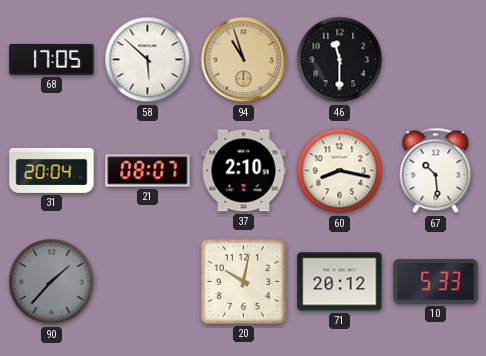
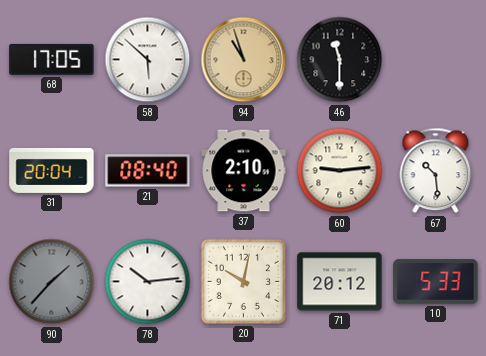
21: 08:07 -> 08:40
60: 8:17 -> 9:14
78: none -> 10:14
